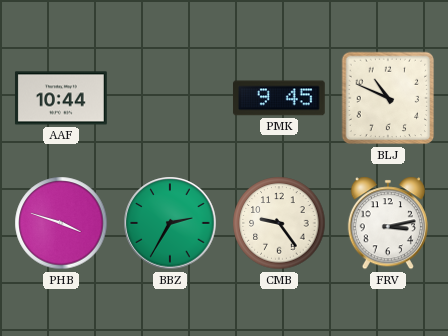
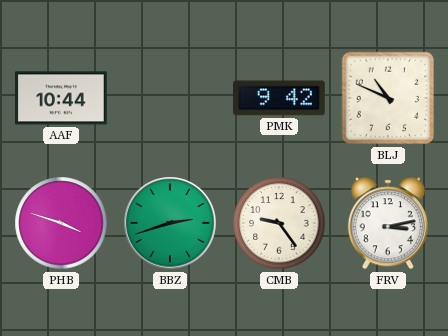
PMK: 9:45 -> 9:42
BBZ: 2:35 -> 2:42
